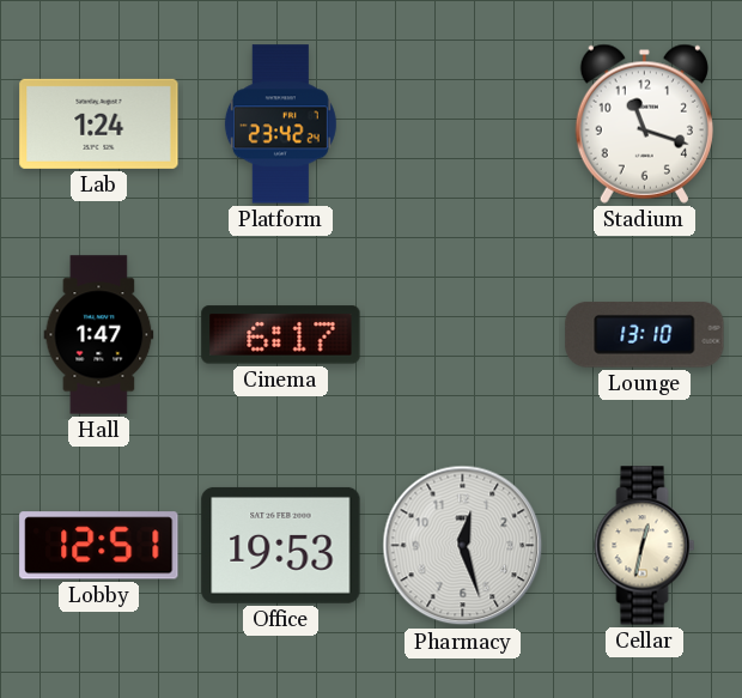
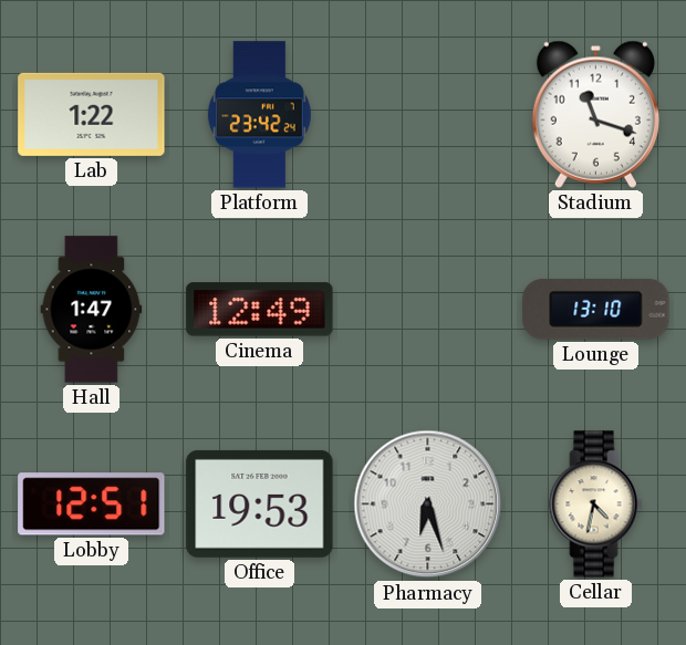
Lab: 1:24 -> 1:22
Cinema: 6:17 -> 12:49
Pharmacy: 12:27 -> 6:27
Cellar: 12:32 -> 4:32
